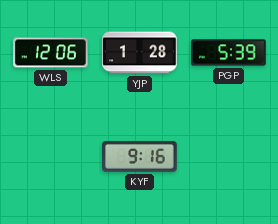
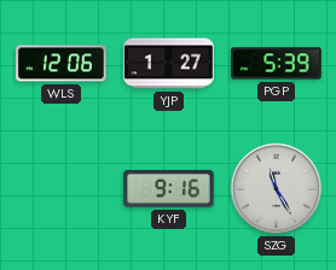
YJP: 1:28 -> 1:27
SZG: none -> 11:25
